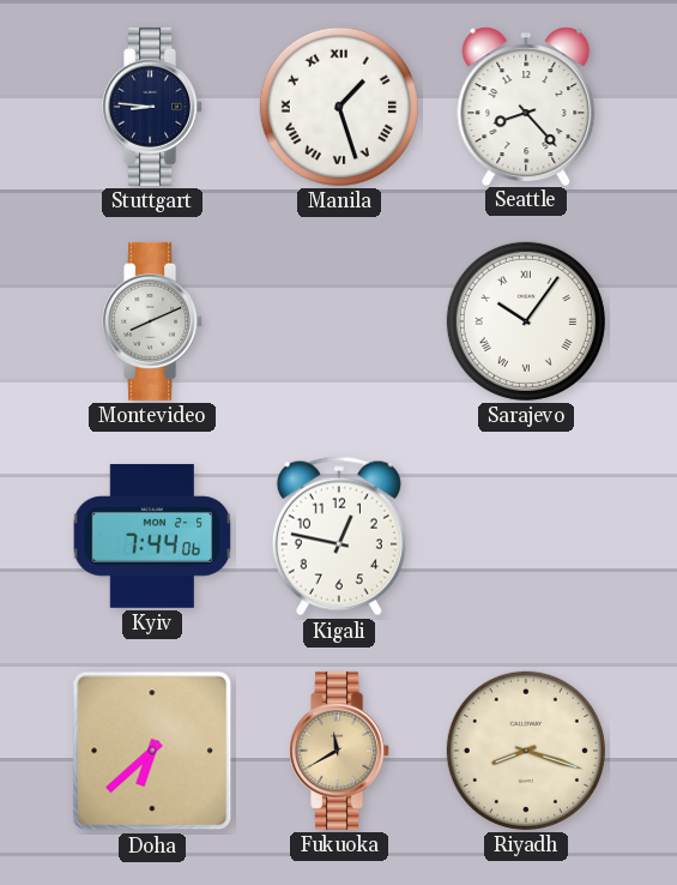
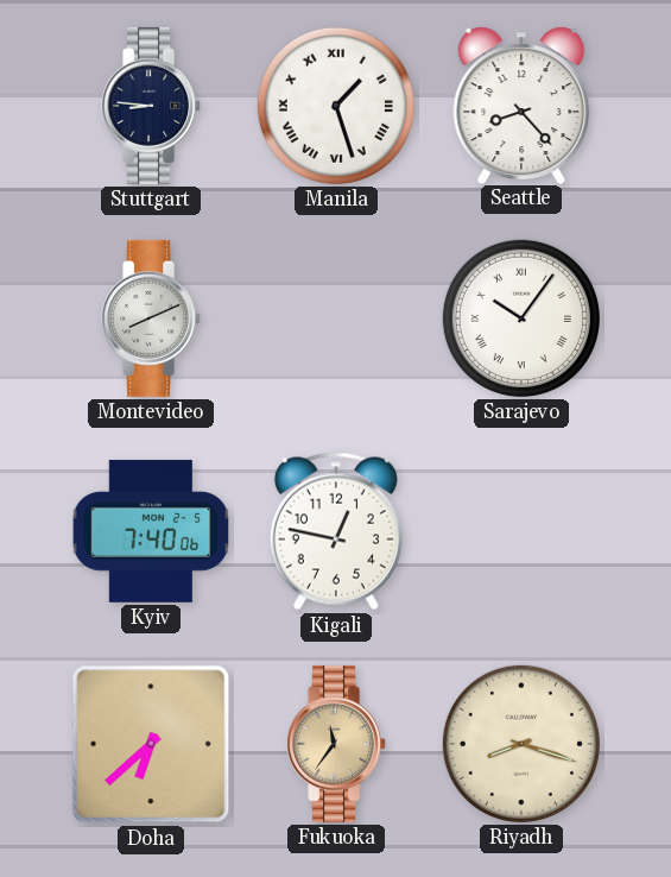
Kyiv: 7:44 -> 7:40
Fukuoka: 11:40 -> 11:36
